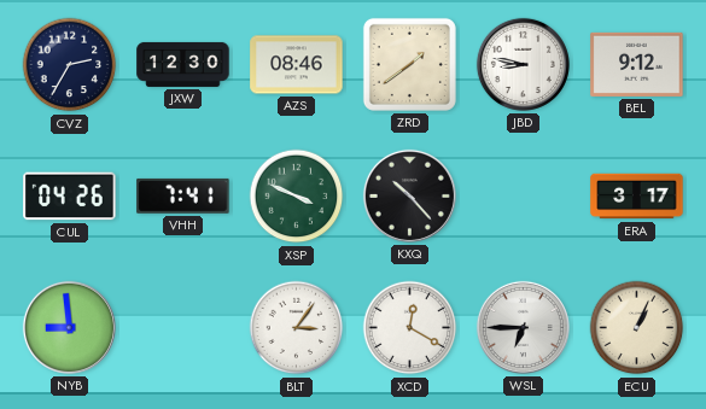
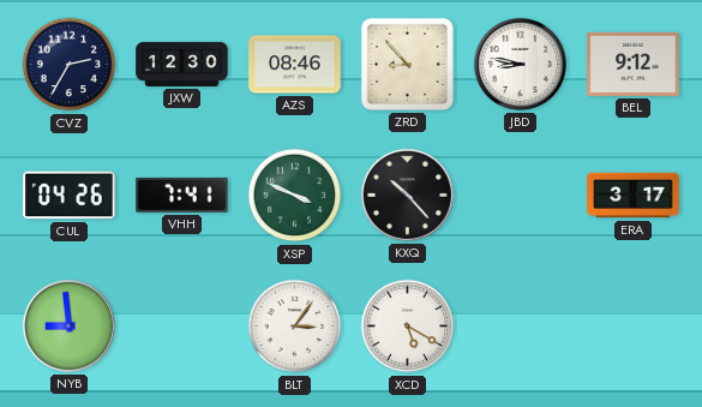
ZRD: 1:39 -> 8:53
XCD: 12:20 -> 5:20
WSL: 6:45 -> none
ECU: 1:04 -> none
